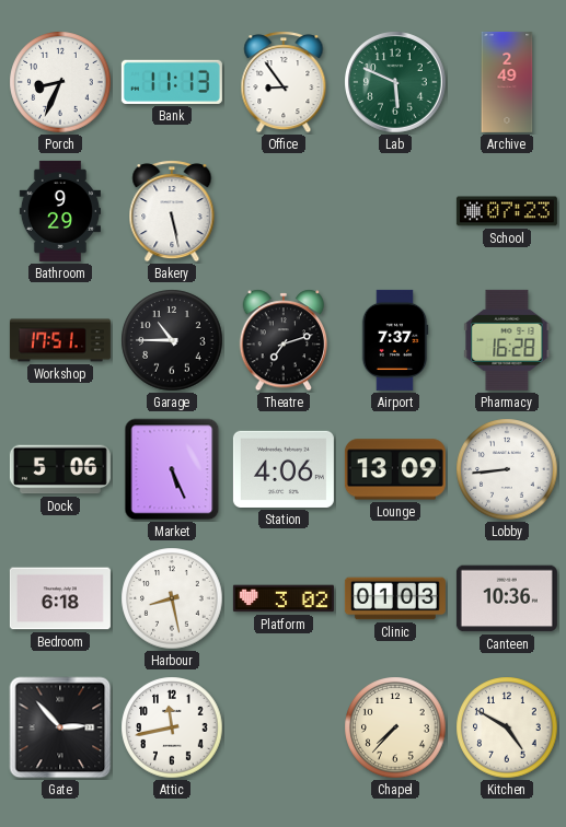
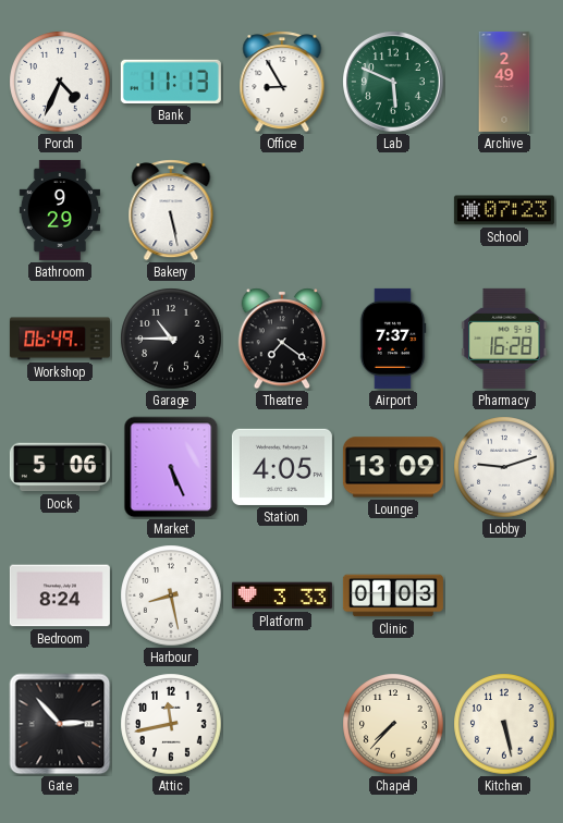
Porch: 8:34 -> 4:34
Office: 8:54 -> 8:55
Workshop: 17:51 -> 06:49
Theatre: 7:12 -> 7:21
Station: 4:06 -> 4:05
Lobby: 8:44 -> 9:12
Bedroom: 6:18 -> 8:24
Platform: 3:02 -> 3:33
Canteen: 10:36 -> none
Kitchen: 4:50 -> 5:28
